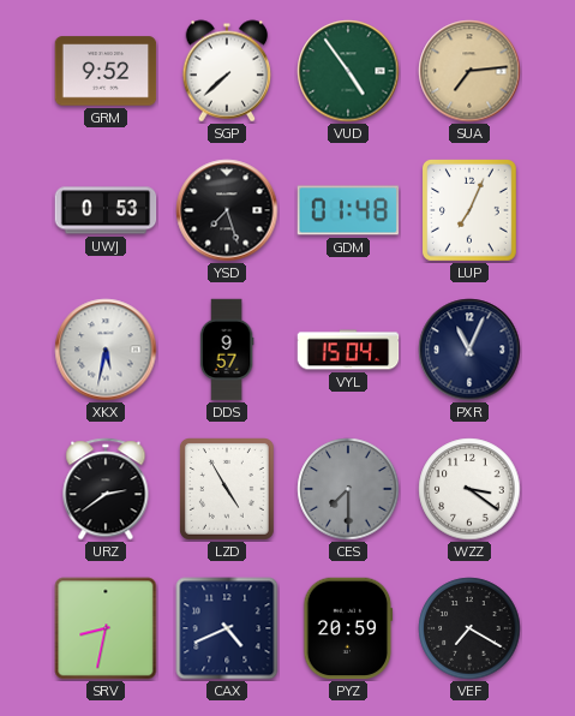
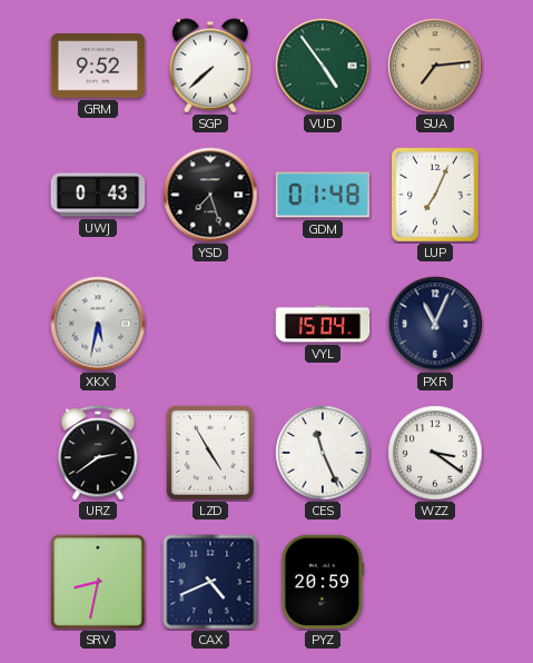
UWJ: 0:53 -> 0:43
DDS: 9:57 -> none
CES: 7:30 -> 11:26
CES dial: grey -> white
VEF: 7:20 -> none
